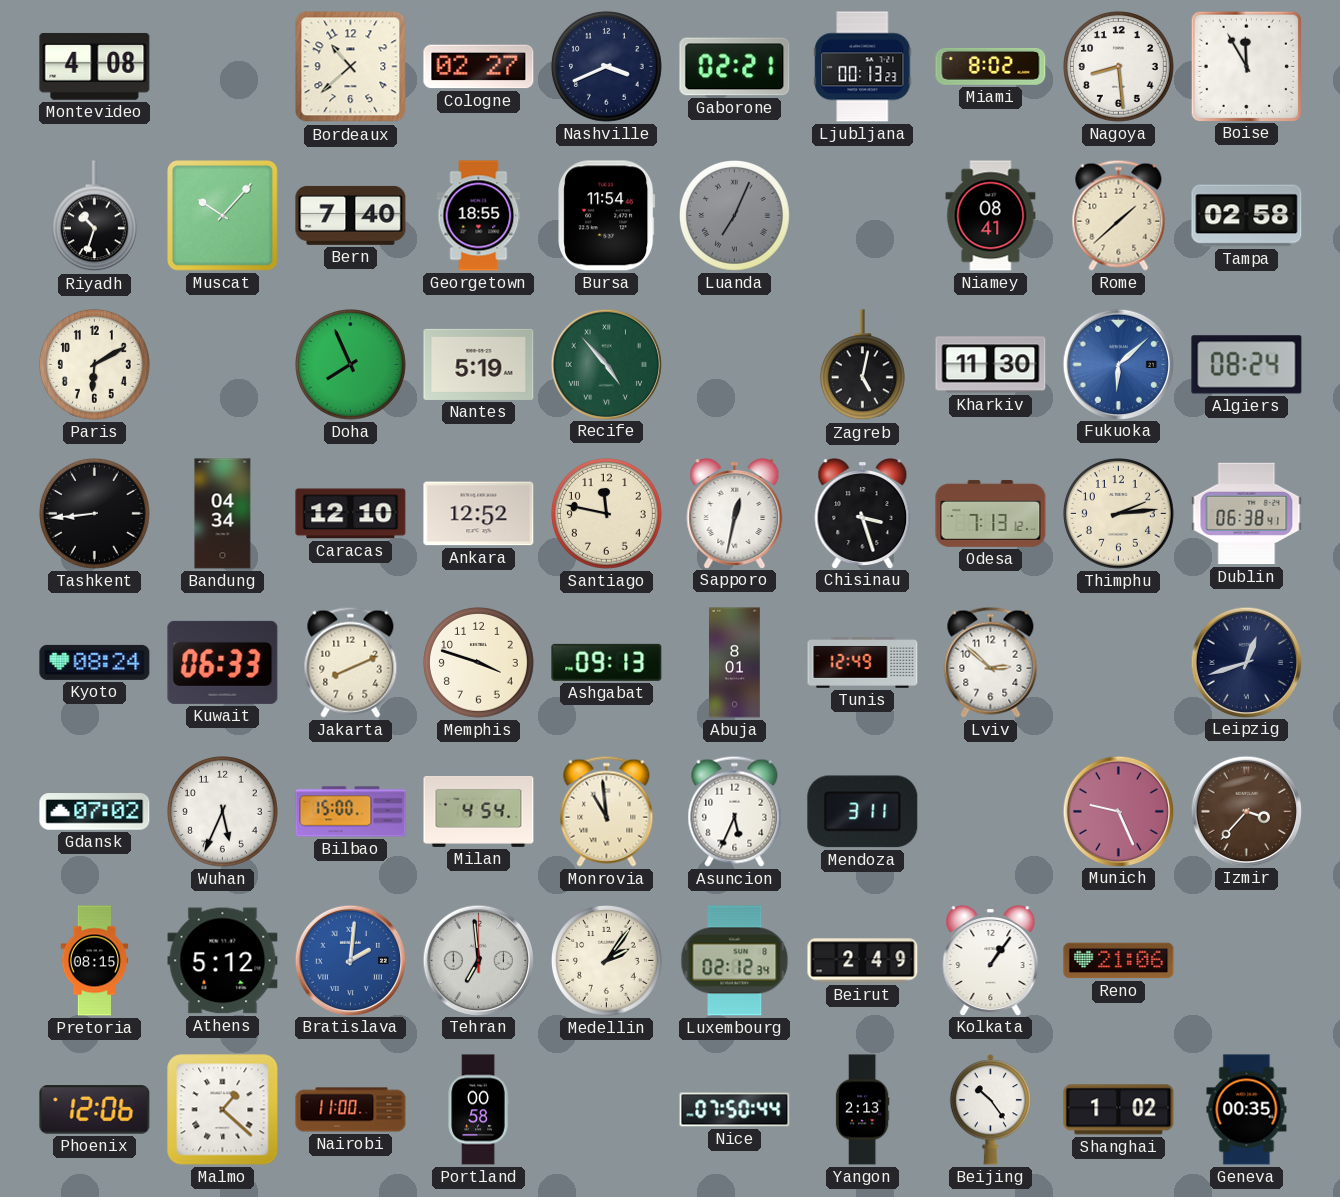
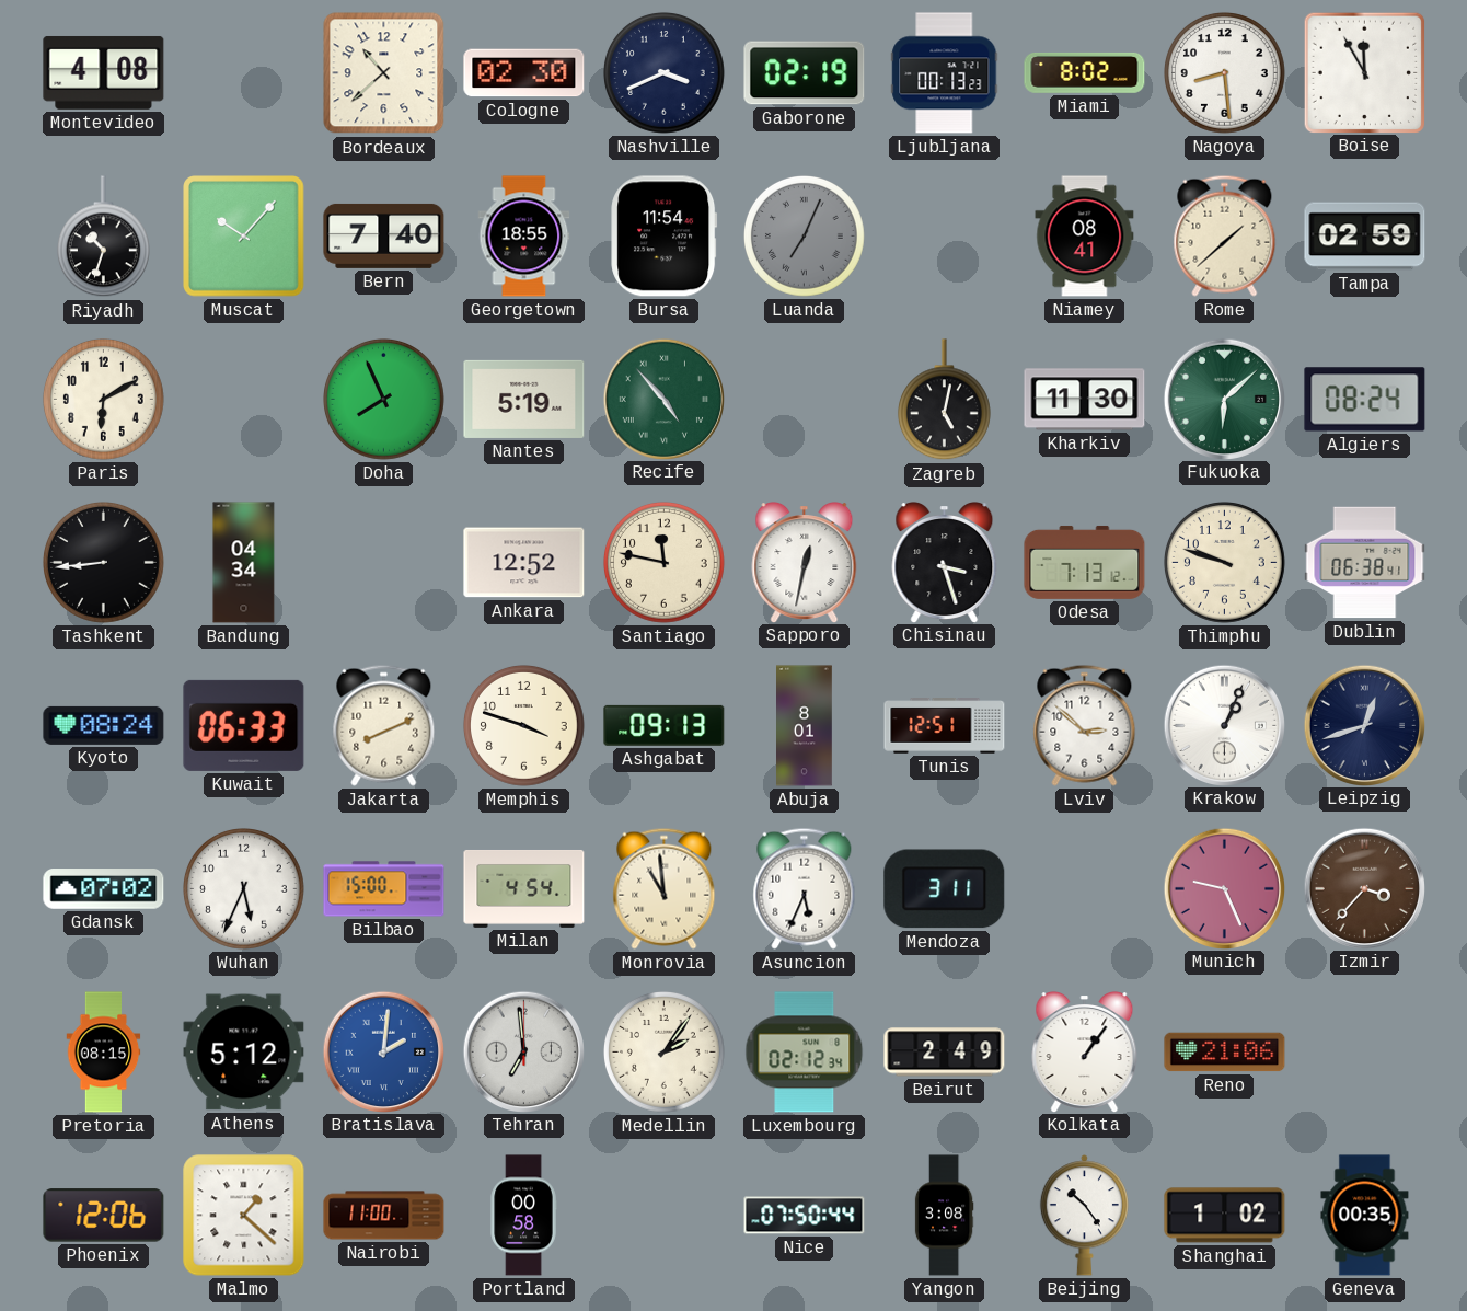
Cologne: 02:27 -> 02:30
Gaborone: 02:21 -> 02:19
Tampa: 02:58 -> 02:59
Fukuoka dial: blue -> green
Caracas: 12:10 -> none
Thimphu: 2:14 -> 9:48
Tunis: 12:49 -> 12:51
Krakow: none -> 1:04
Yangon: 2:13 -> 3:08
